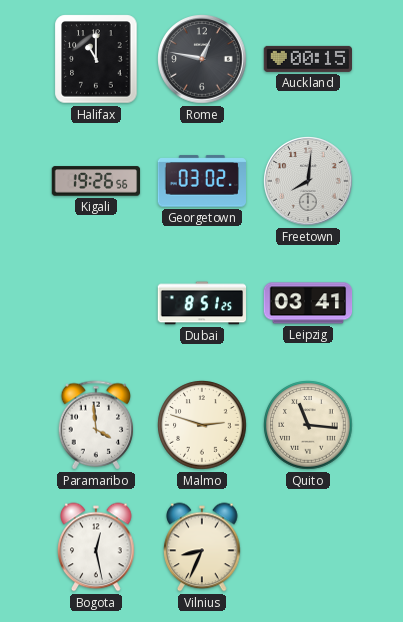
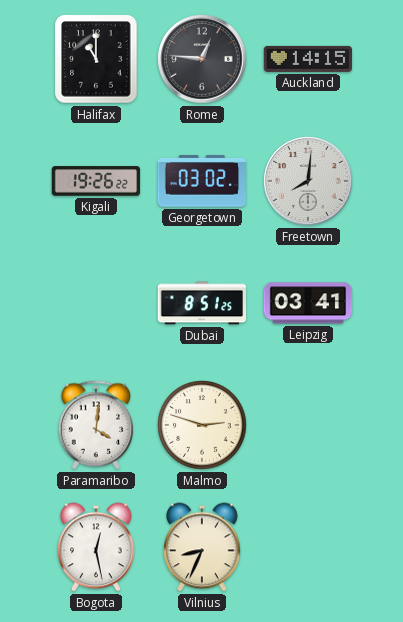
Rome: 12:47 -> 12:46
Auckland: 00:15 -> 14:15
Kigali: 19:26:56 -> 19:26:22
Paramaribo: 3:59 -> 4:01
Quito: 11:16 -> none
